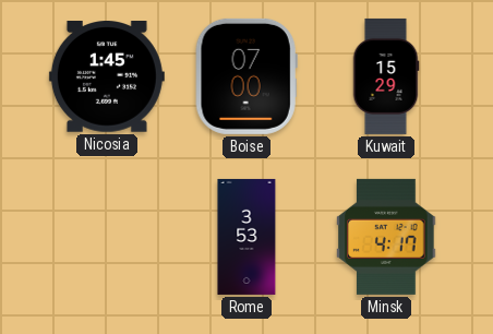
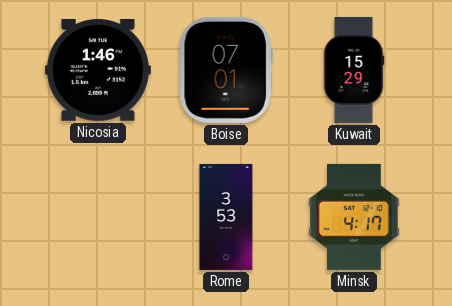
Nicosia: 1:45 -> 1:46
Boise: 07:00 -> 07:01
